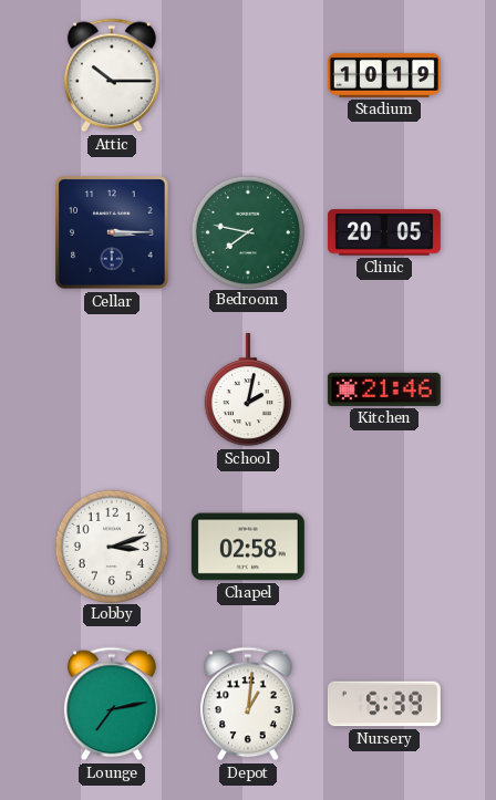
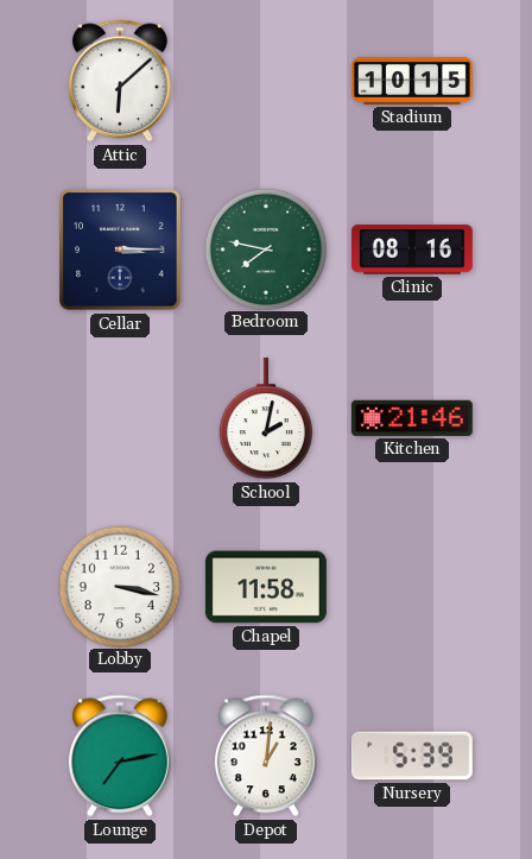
Attic: 10:15 -> 6:08
Stadium: 10:19 -> 10:15
Clinic: 20:05 -> 08:16
Lobby: 3:12 -> 3:17
Chapel: 02:58 -> 11:58
